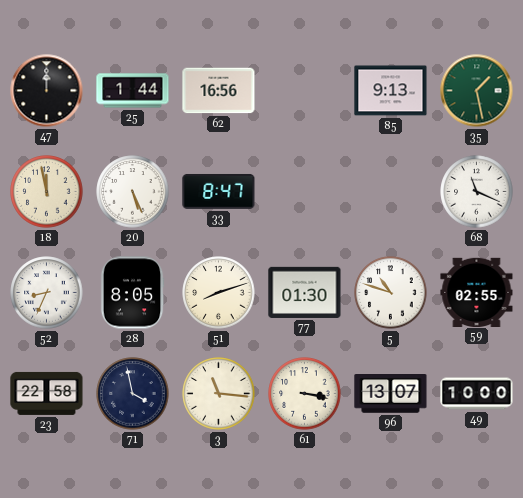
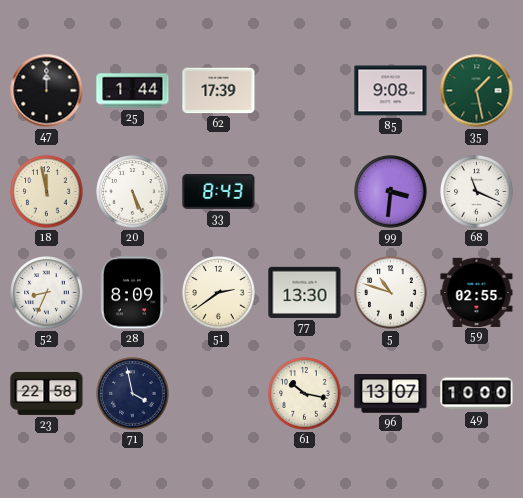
62: 16:56 -> 17:39
85: 9:13 -> 9:08
33: 8:47 -> 8:43
99: none -> 3:31
28: 8:05 -> 8:09
51: 8:12 -> 2:39
77: 01:30 -> 13:30
3: 11:16 -> none
61: 3:17 -> 10:17
